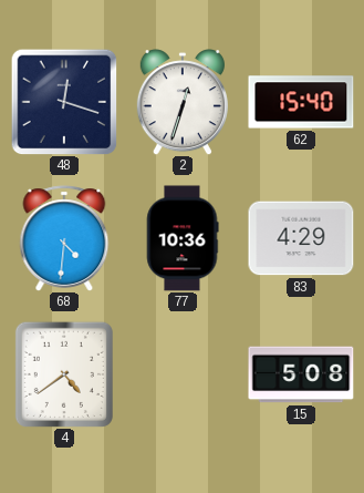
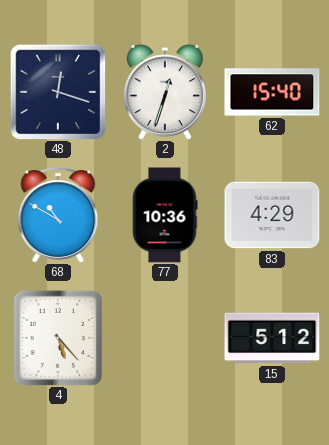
68: 4:31 -> 10:50
4: 4:39 -> 5:23
15: 5:08 -> 5:12
